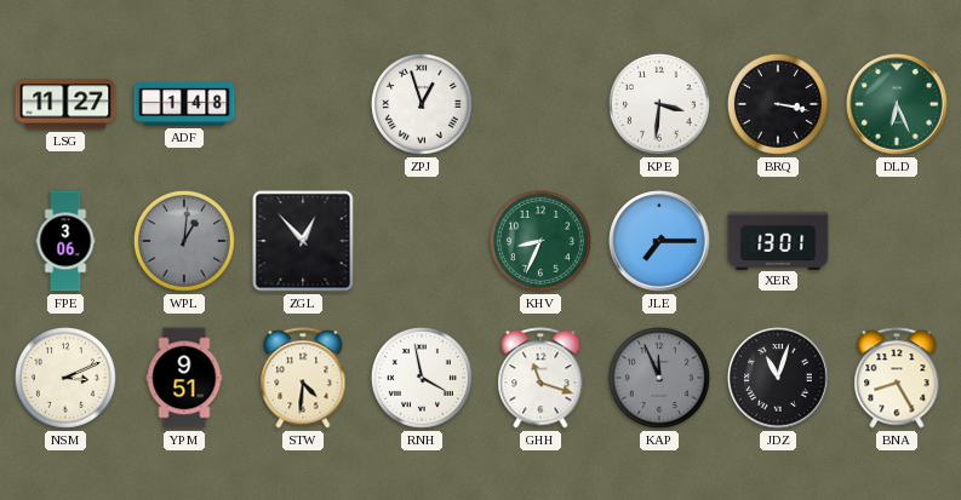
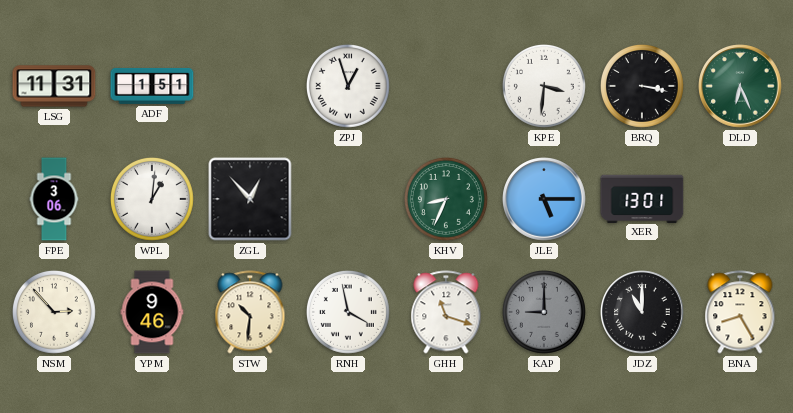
LSG: 11:27 -> 11:31
ADF: 1:48 -> 1:51
WPL dial: grey -> white
JLE: 7:15 -> 5:15
NSM: 3:11 -> 2:53
YPM: 9:51 -> 9:46
STW: 4:31 -> 10:31
KAP: 11:56 -> 9:00
JDZ: 11:03 -> 11:00
